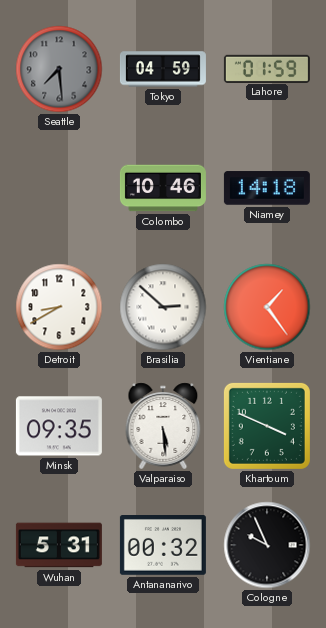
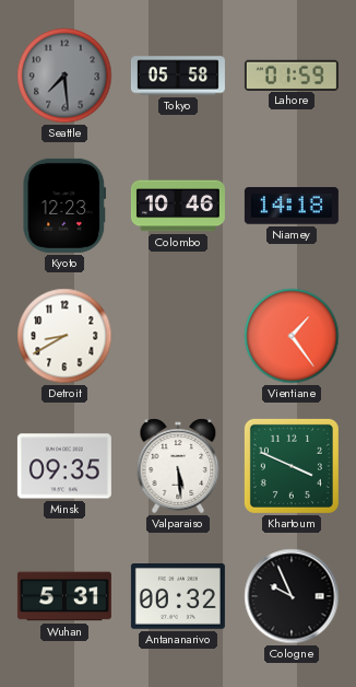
Tokyo: 04:59 -> 05:58
Kyoto: none -> 12:23
Brasilia: 2:52 -> none
